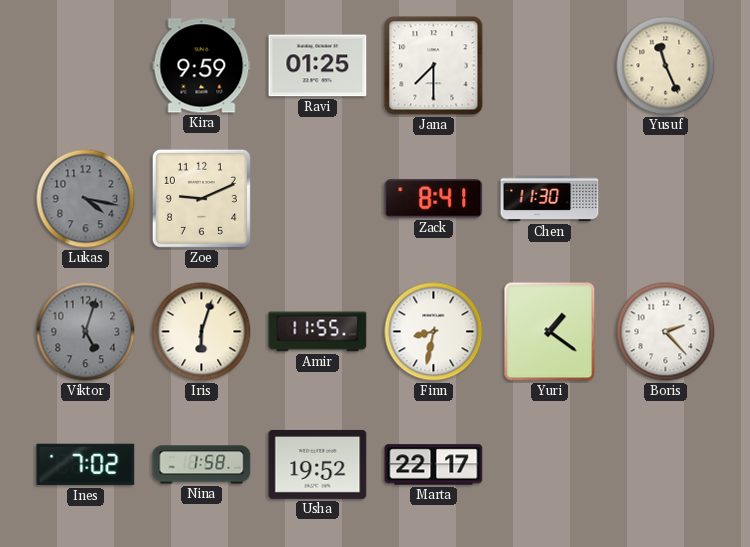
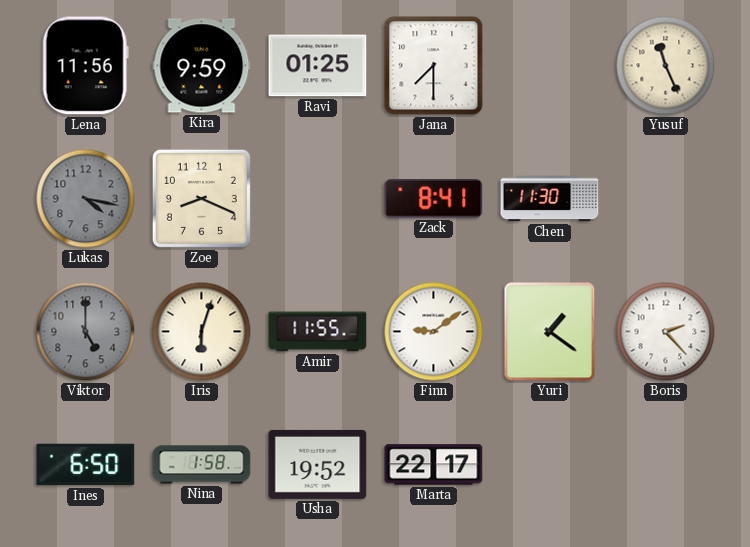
Lena: none -> 11:56
Zoe: 9:11 -> 8:19
Viktor: 5:03 -> 5:00
Finn: 8:32 -> 9:09
Ines: 7:02 -> 6:50
